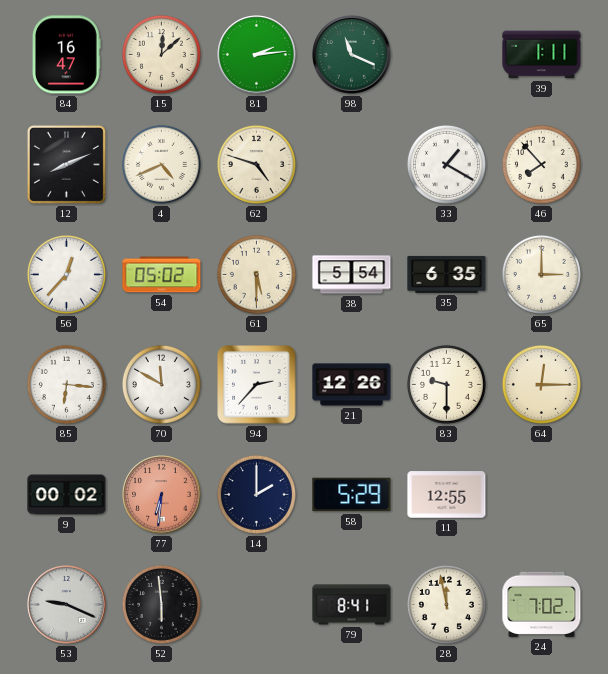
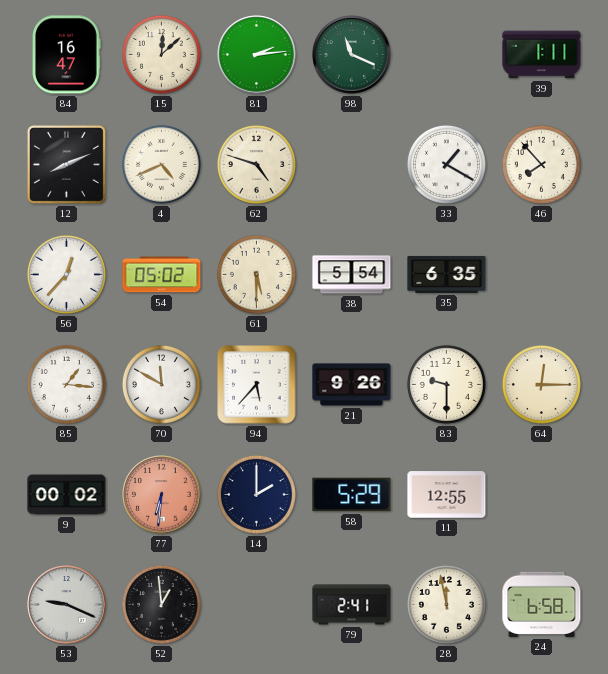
65: 3:00 -> none
85: 6:16 -> 1:16
94: 2:37 -> 5:37
21: 12:26 -> 9:26
52: 5:59 -> 12:59
79: 8:41 -> 2:41
24: 7:02 -> 6:58
